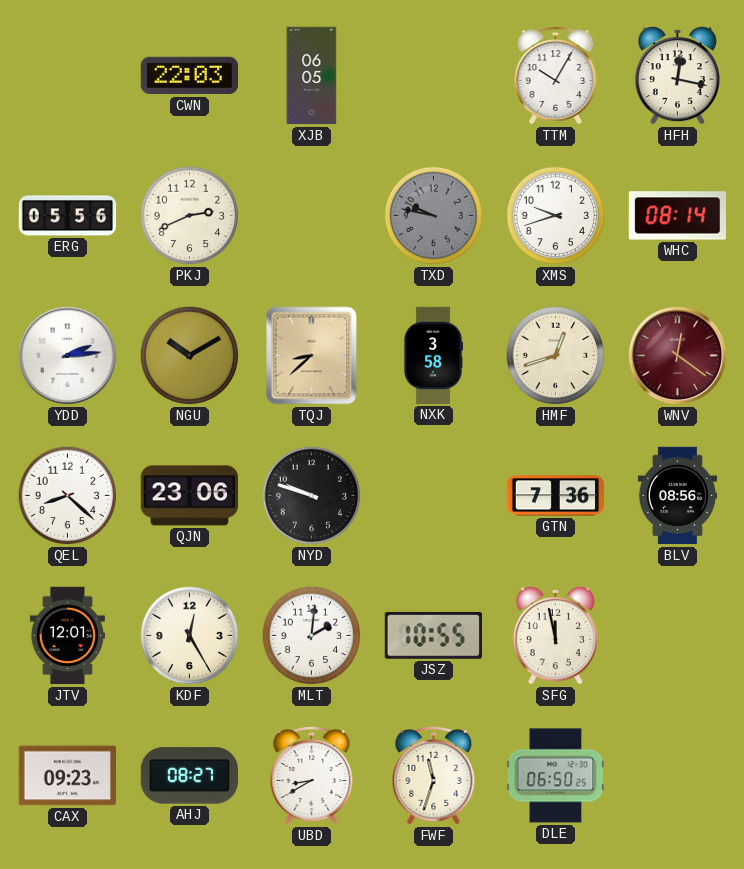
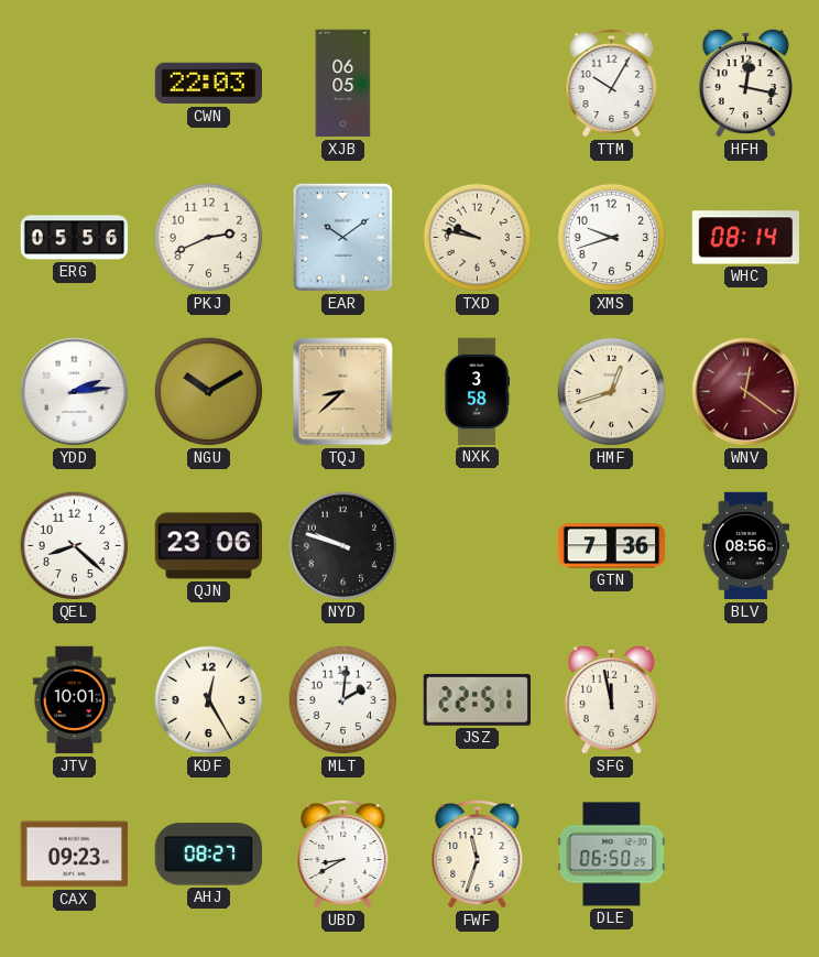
EAR: none -> 10:09
TXD dial: grey -> cream
JTV: 12:01 -> 10:01
JSZ: 10:55 -> 22:51
